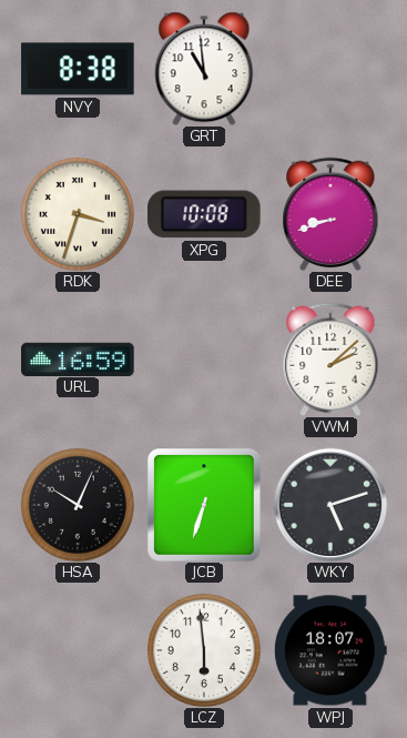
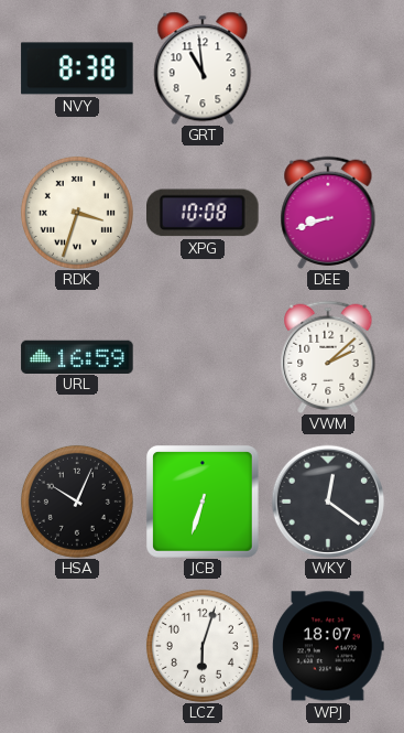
WKY: 5:12 -> 12:21
LCZ: 5:59 -> 6:03
